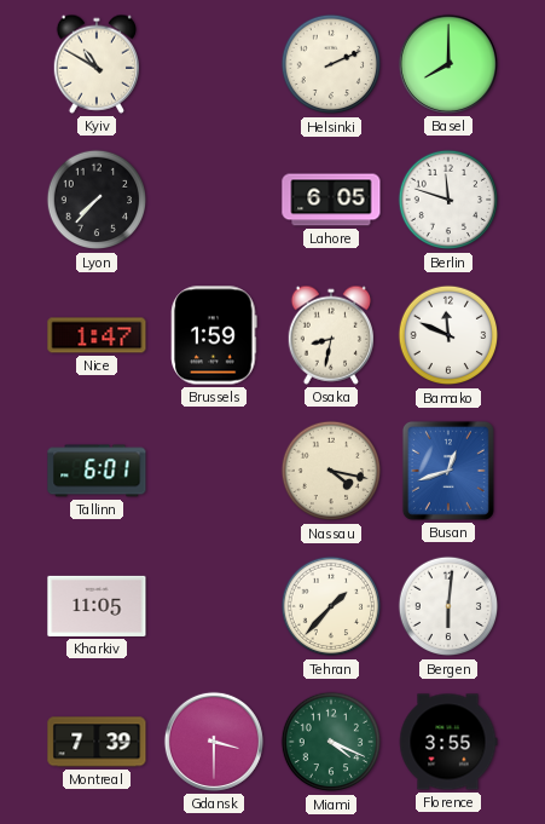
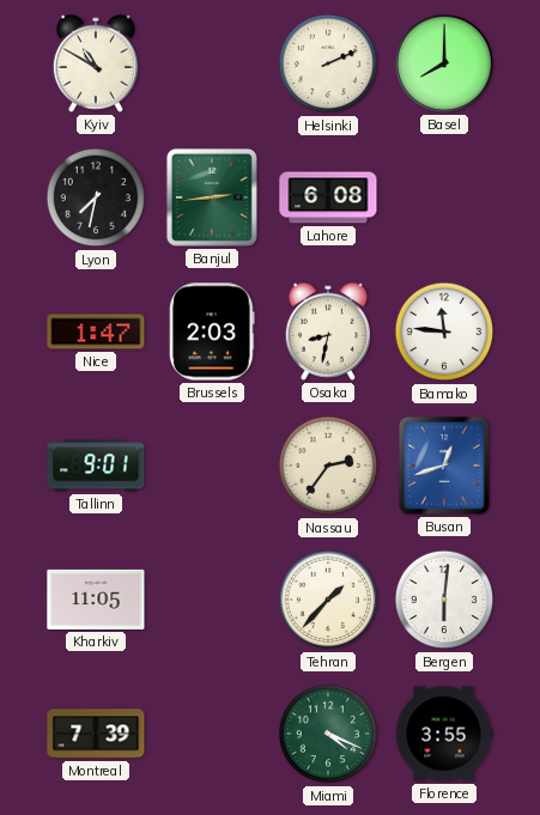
Lyon: 7:37 -> 7:32
Banjul: none -> 2:44
Lahore: 6:05 -> 6:08
Berlin: 11:48 -> none
Brussels: 1:59 -> 2:03
Bamako: 11:49 -> 11:46
Tallinn: 6:01 -> 9:01
Nassau: 4:17 -> 2:36
Gdansk: 3:30 -> none
